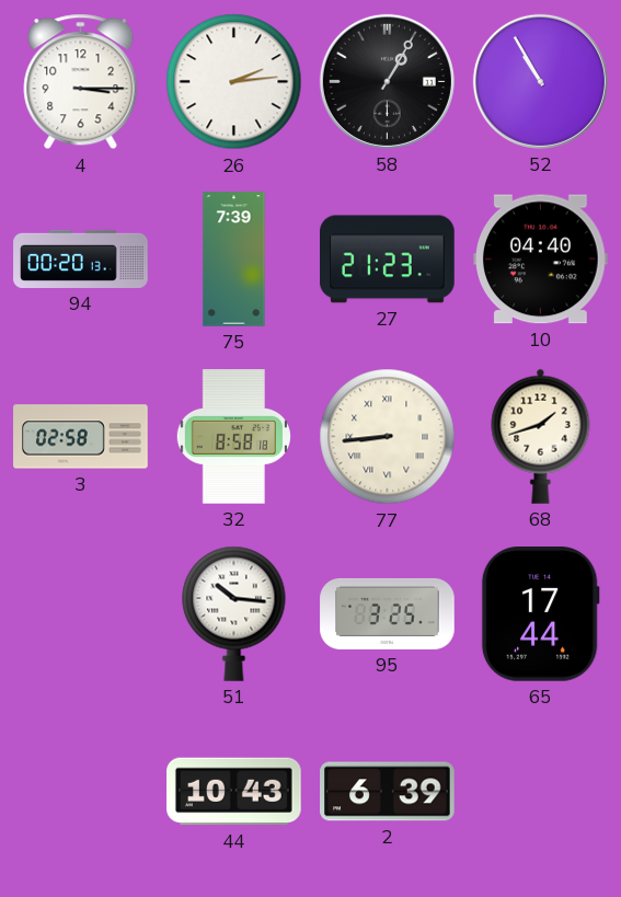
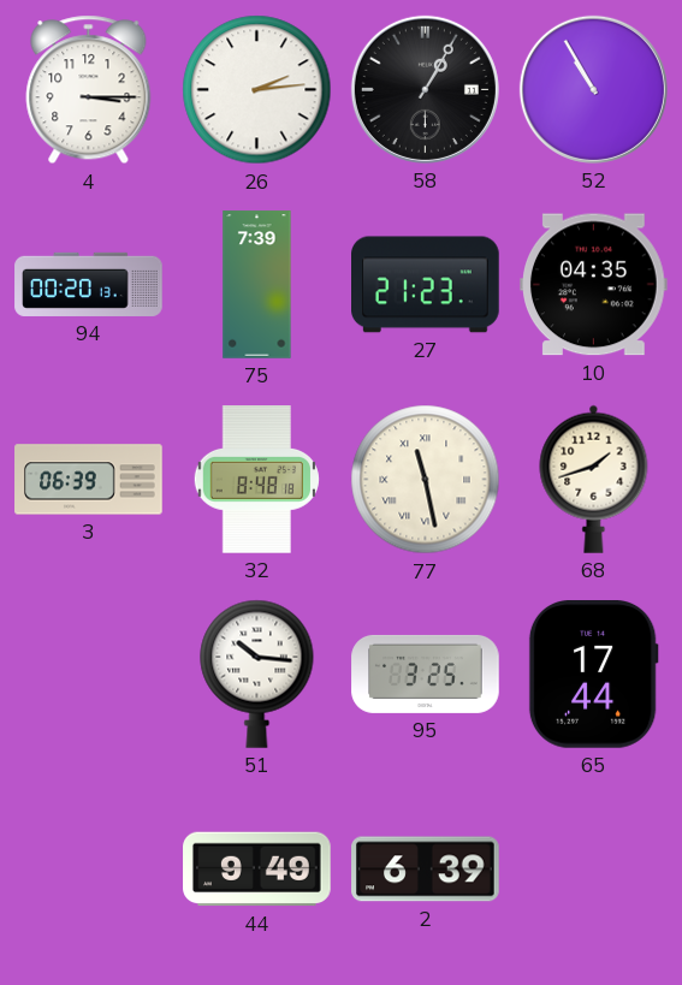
10: 04:40 -> 04:35
3: 02:58 -> 06:39
32: 8:58 -> 8:48
77: 8:44 -> 11:28
44: 10:43 -> 9:49
